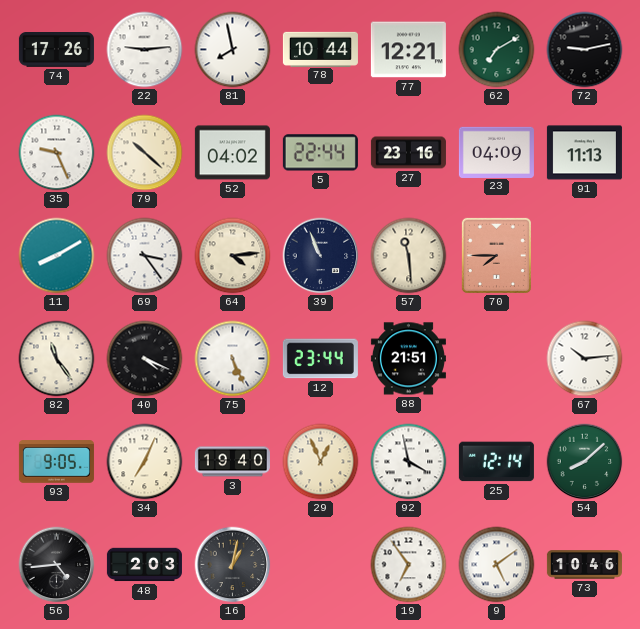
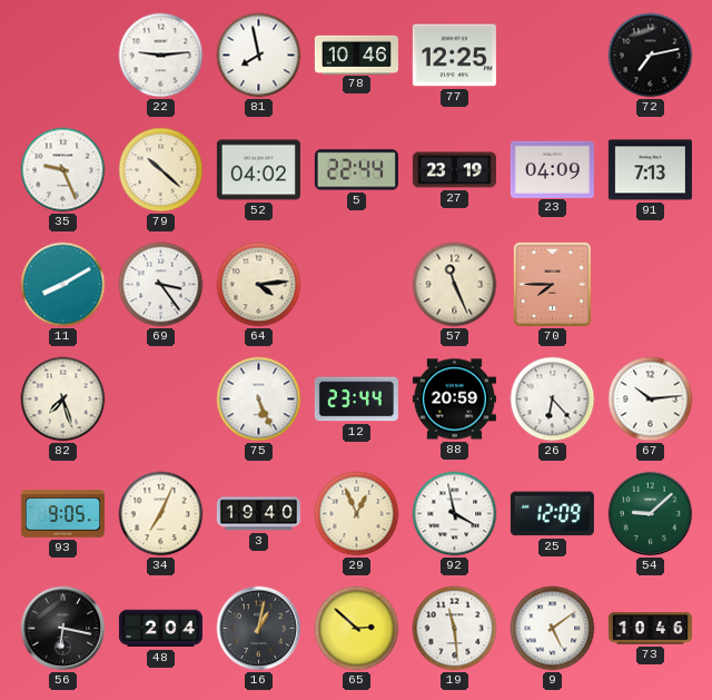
74: 17:26 -> none
78: 10:44 -> 10:46
77: 12:21 -> 12:25
62: 7:10 -> none
72: 9:13 -> 7:13
27: 23:16 -> 23:19
91: 11:13 -> 7:13
39: 10:56 -> none
57: 11:29 -> 11:26
82: 11:24 -> 7:27
40: 4:19 -> none
88: 21:51 -> 20:59
26: none -> 6:23
25: 12:14 -> 12:09
54: 8:08 -> 9:08
56: 4:44 -> 6:17
48: 2:03 -> 2:04
65: none -> 2:52
19: 6:54 -> 11:29
